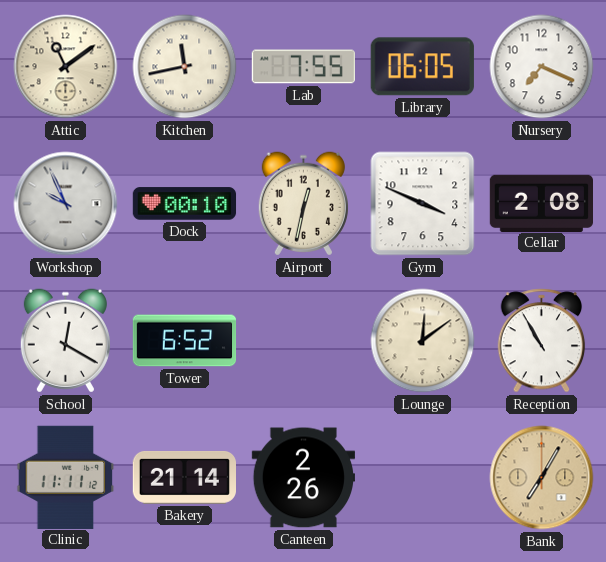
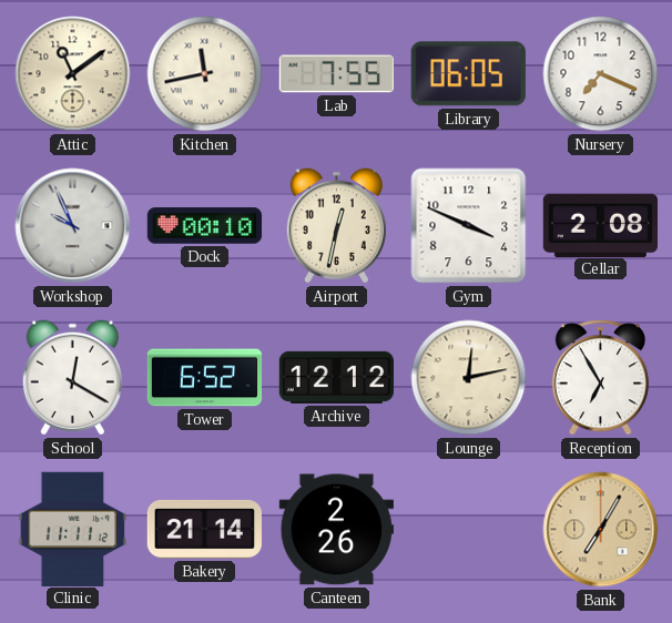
Archive: none -> 12:12
Lounge: 12:09 -> 12:13
Reception: 10:55 -> 6:55
